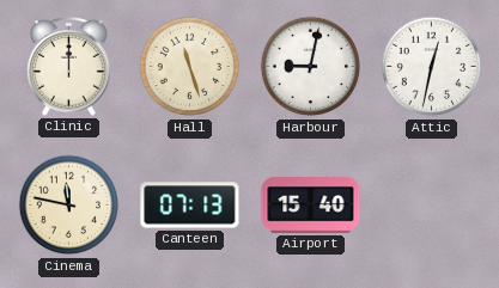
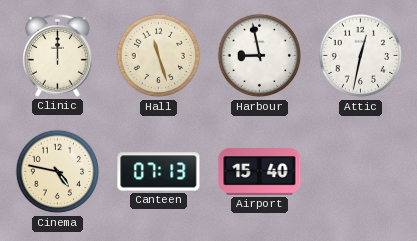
Harbour: 9:02 -> 8:58
Cinema: 11:47 -> 4:47
